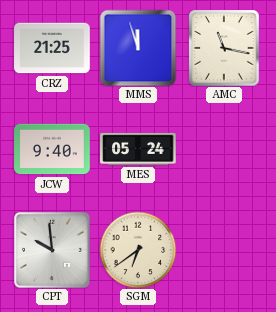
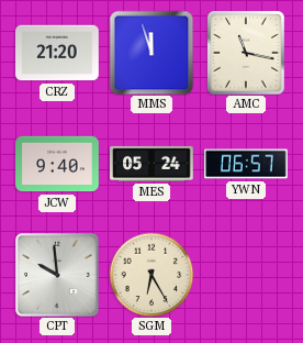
CRZ: 21:25 -> 21:20
YWN: none -> 06:57
SGM: 6:39 -> 6:25
